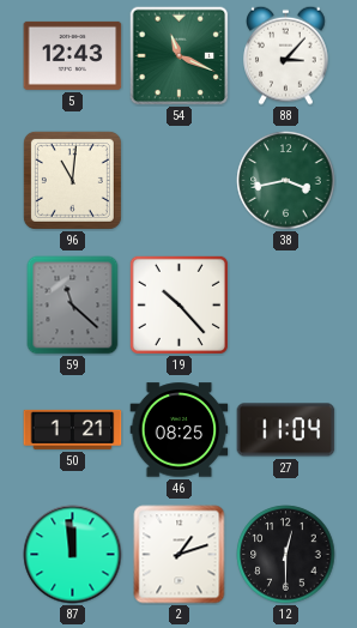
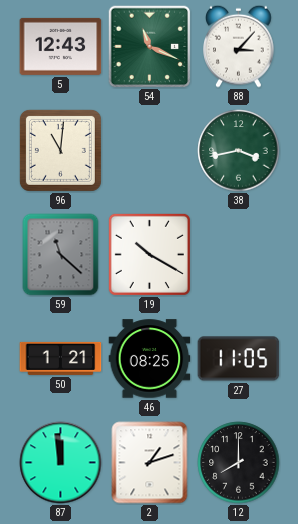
19: 10:23 -> 10:20
27: 11:04 -> 11:05
12: 12:30 -> 8:00
